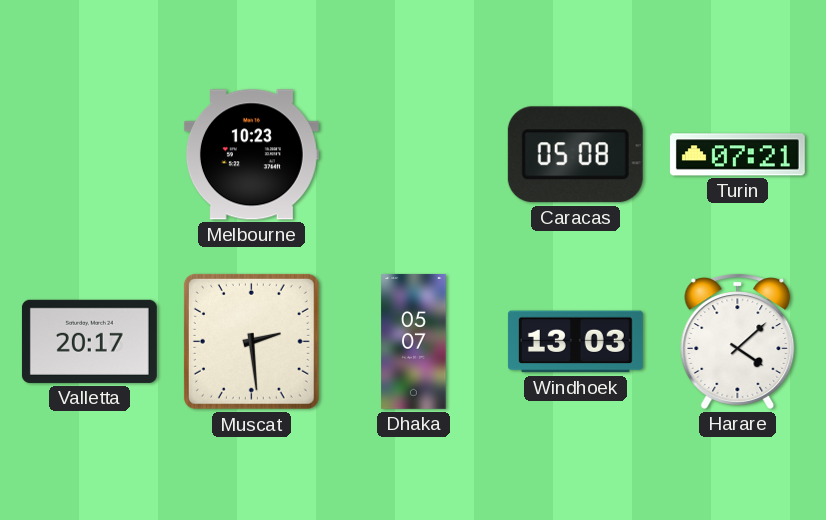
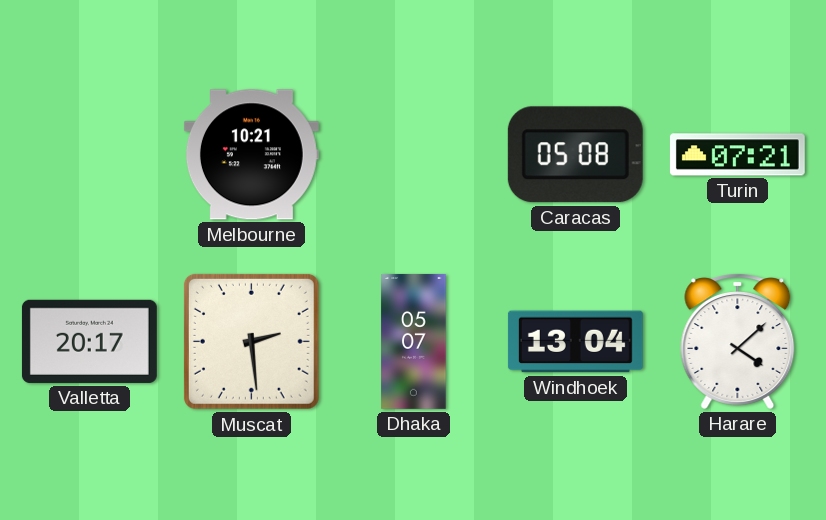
Melbourne: 10:23 -> 10:21
Windhoek: 13:03 -> 13:04
